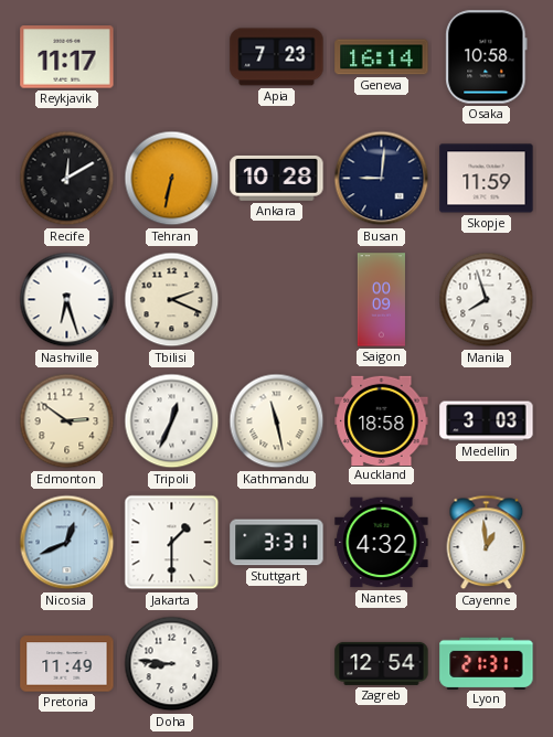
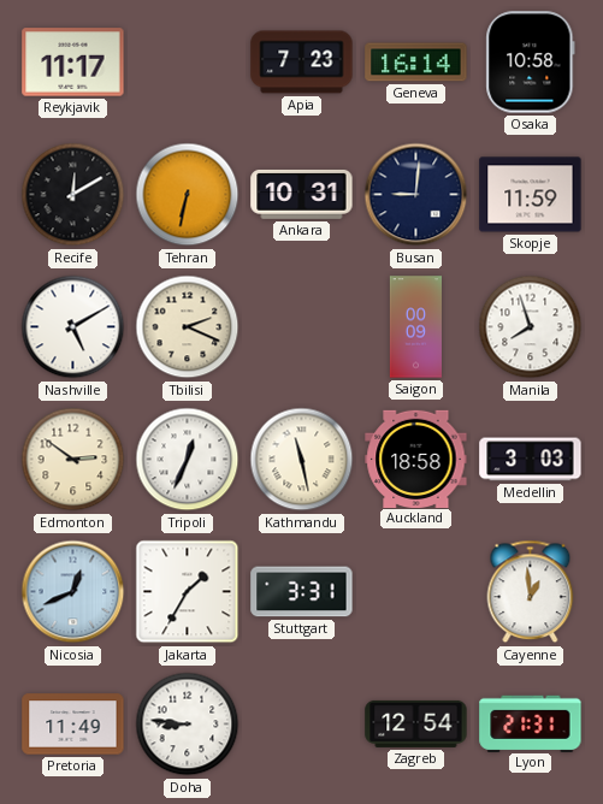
Ankara: 10:28 -> 10:31
Nashville: 6:27 -> 5:10
Jakarta: 1:30 -> 1:35
Nantes: 4:32 -> none
